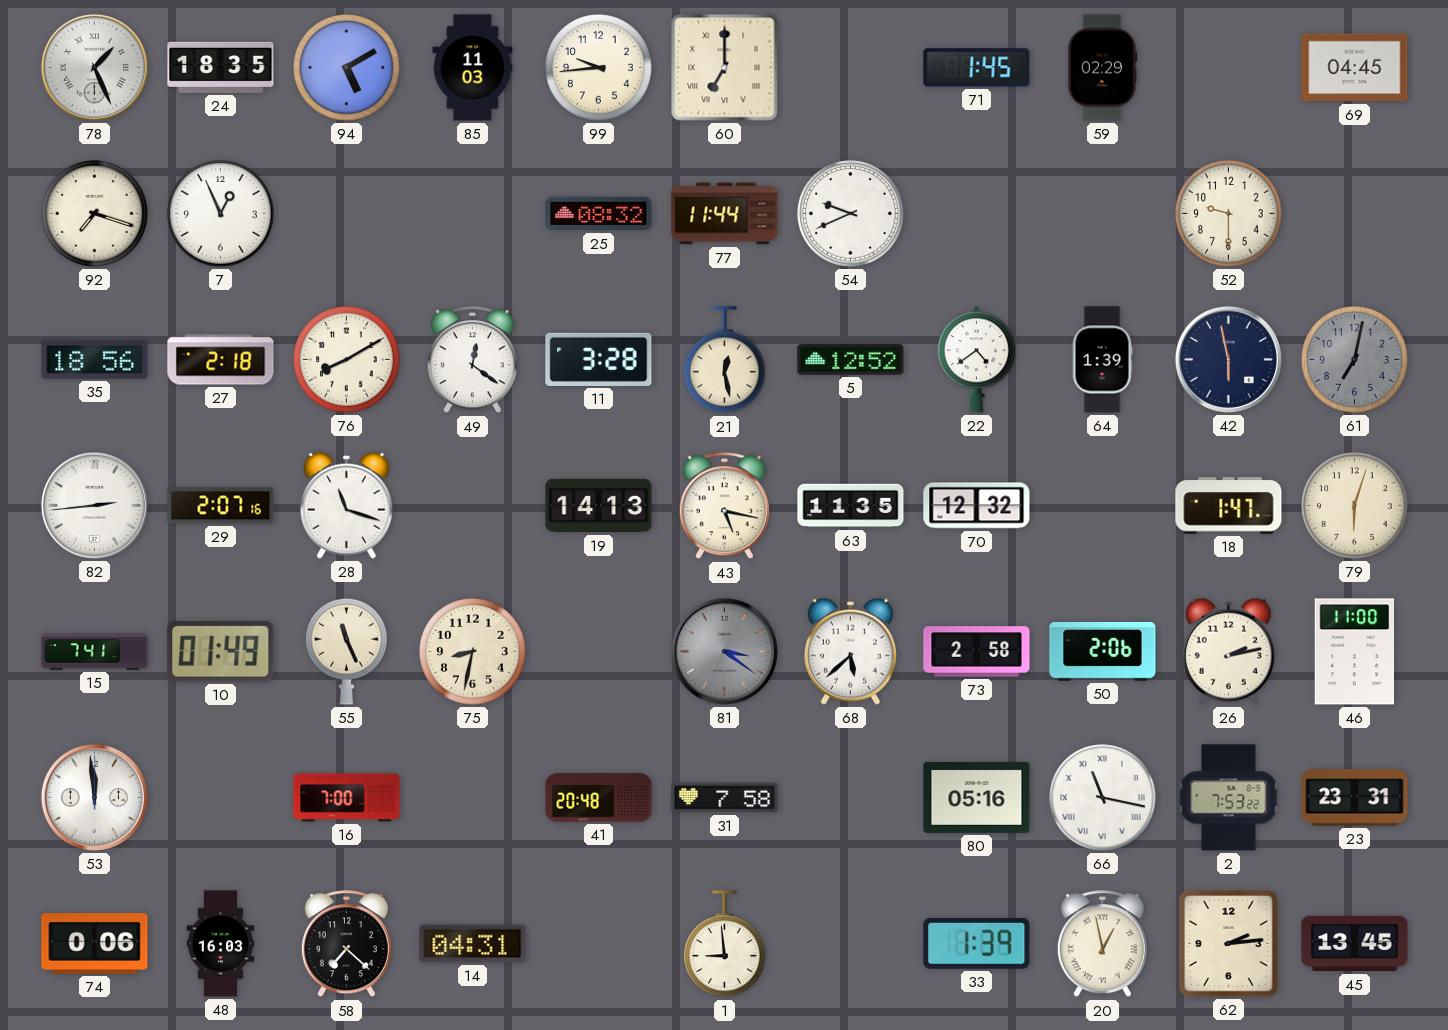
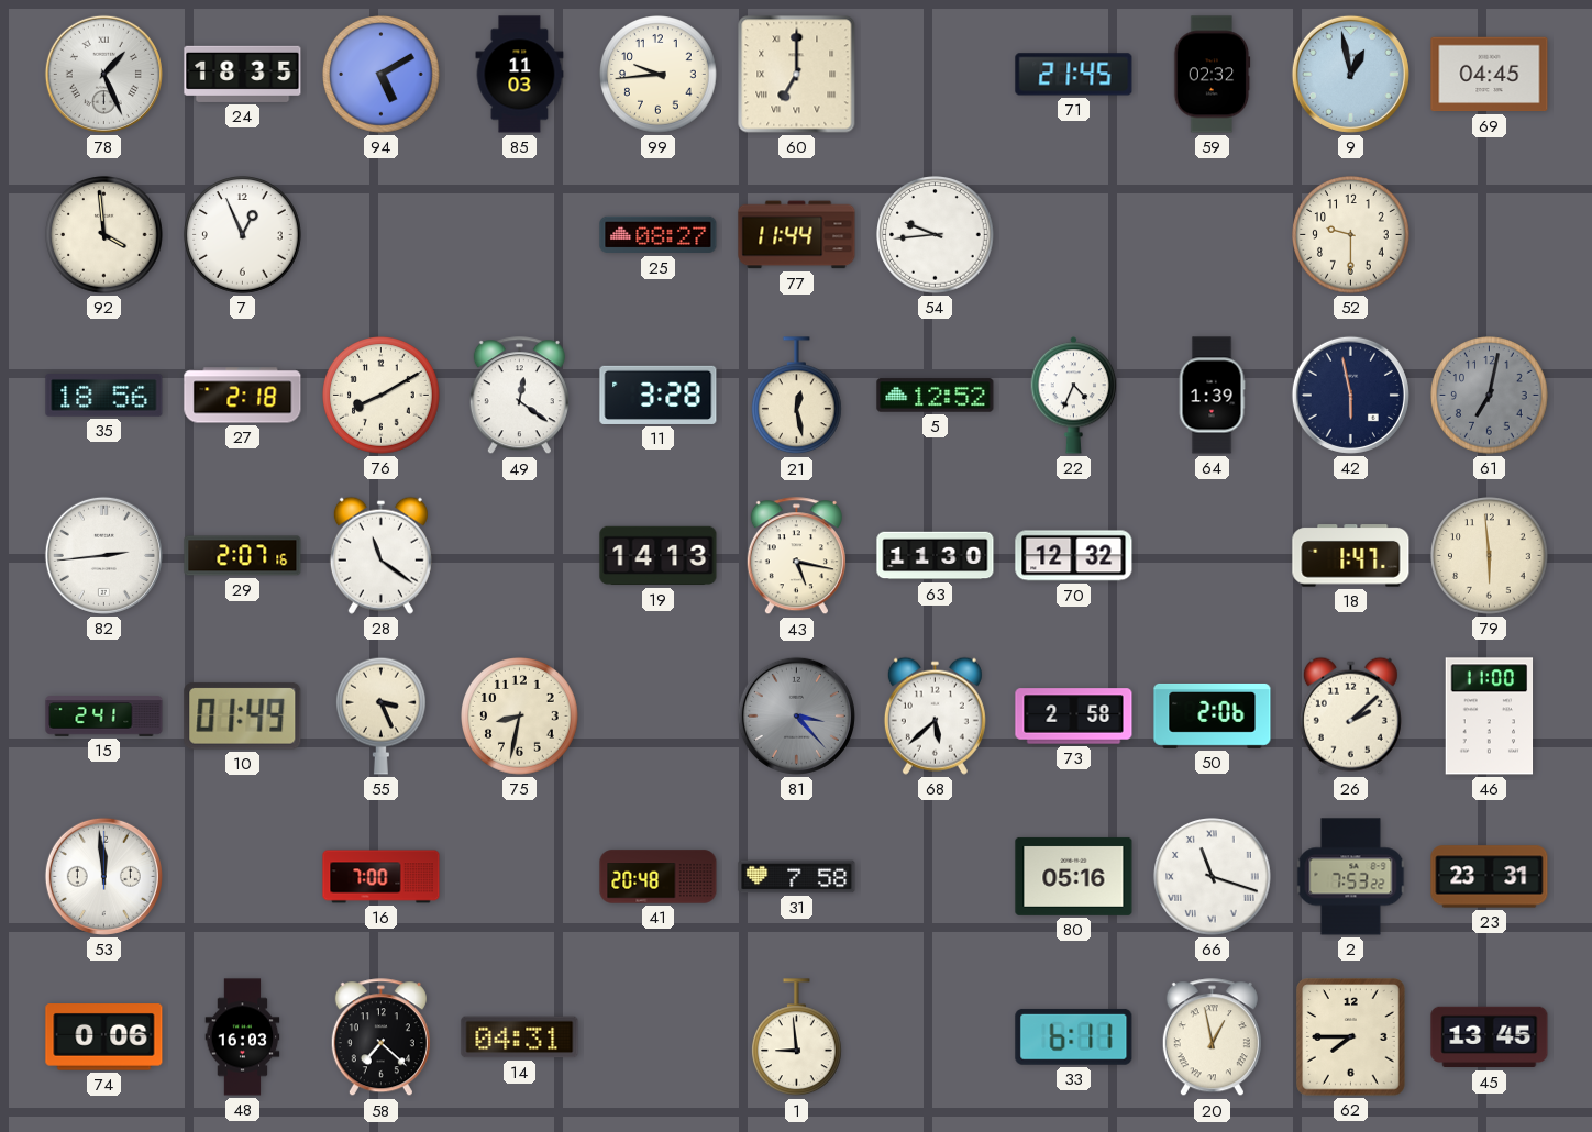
71: 1:45 -> 21:45
59: 02:29 -> 02:32
9: none -> 12:58
92: 7:18 -> 3:59
25: 08:32 -> 08:27
54: 9:41 -> 9:44
22: 4:39 -> 4:34
28: 11:18 -> 11:21
63: 11:35 -> 11:30
79: 6:03 -> 5:59
15: 7:41 -> 2:41
55: 11:26 -> 3:26
81: 3:21 -> 3:23
26: 2:13 -> 2:08
66: 11:17 -> 11:18
33: 1:39 -> 6:11
62: 2:14 -> 7:45
